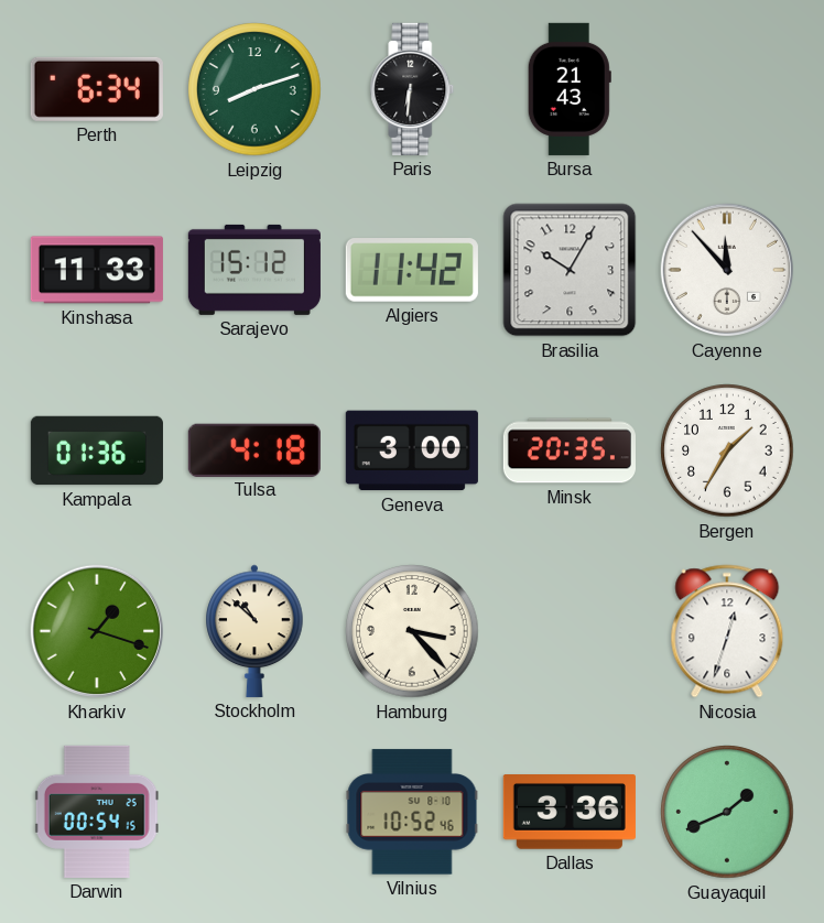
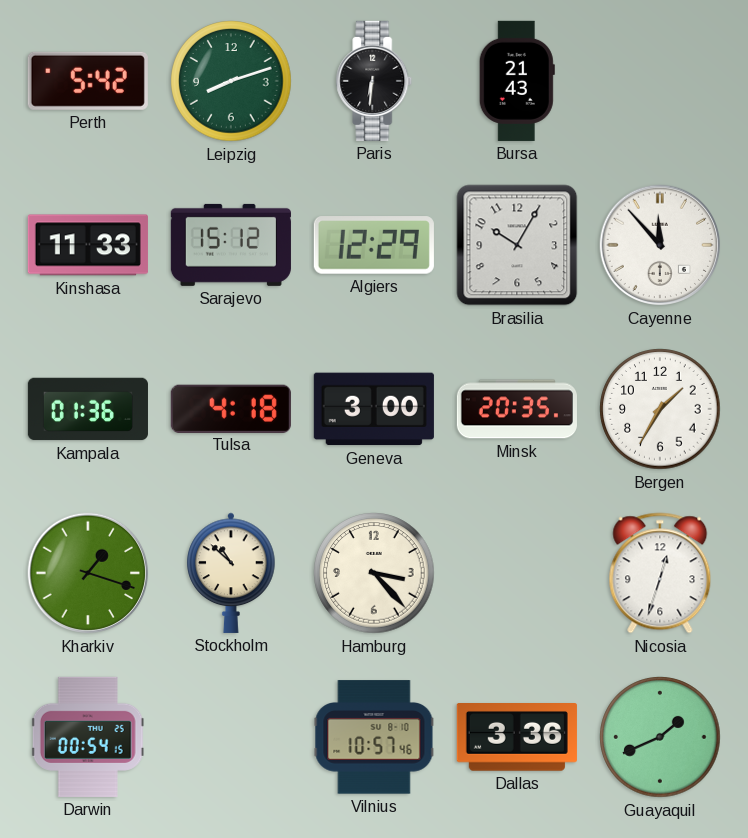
Perth: 6:34 -> 5:42
Algiers: 11:42 -> 12:29
Vilnius: 10:52 -> 10:57
